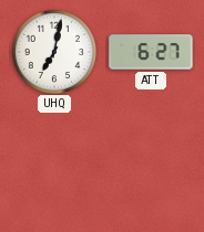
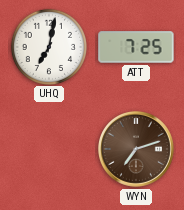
ATT: 6:27 -> 7:25
WYN: none -> 7:12
